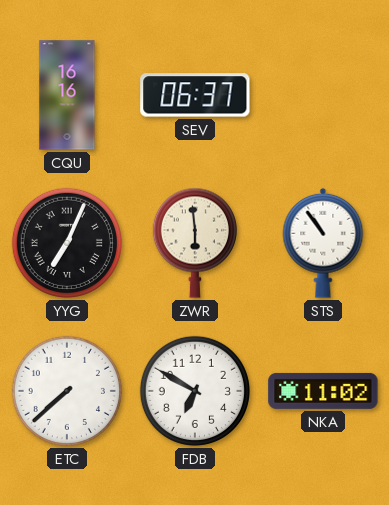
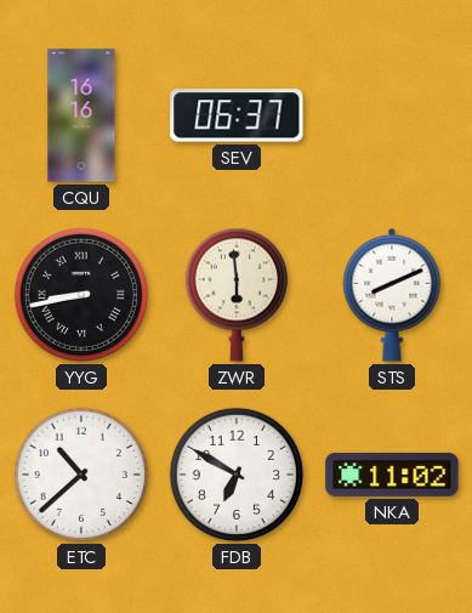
YYG: 7:04 -> 8:43
STS: 10:54 -> 8:11
ETC: 7:38 -> 10:38
